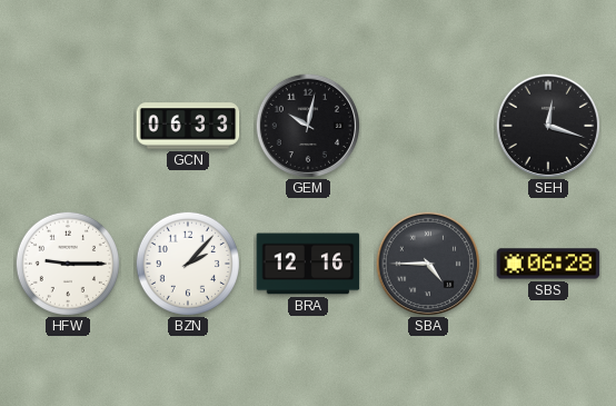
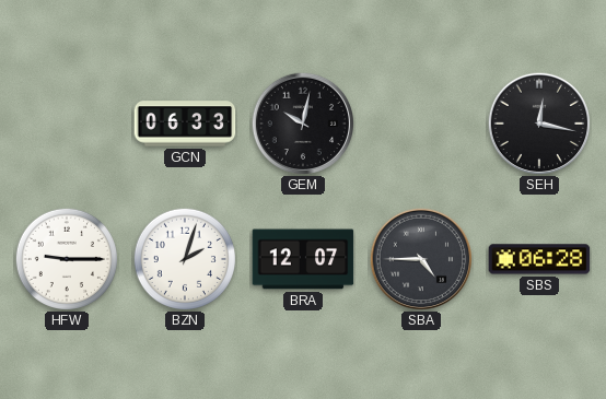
SEH: 12:18 -> 12:17
BZN: 2:07 -> 2:03
BRA: 12:16 -> 12:07
